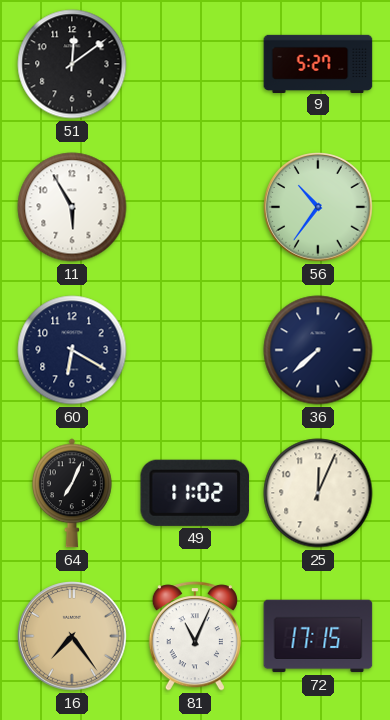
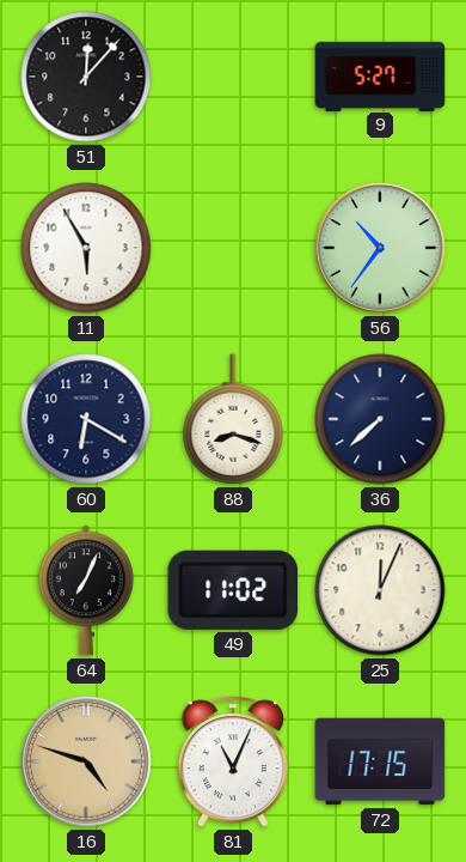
51: 12:09 -> 12:07
88: none -> 8:18
16: 7:24 -> 4:48
